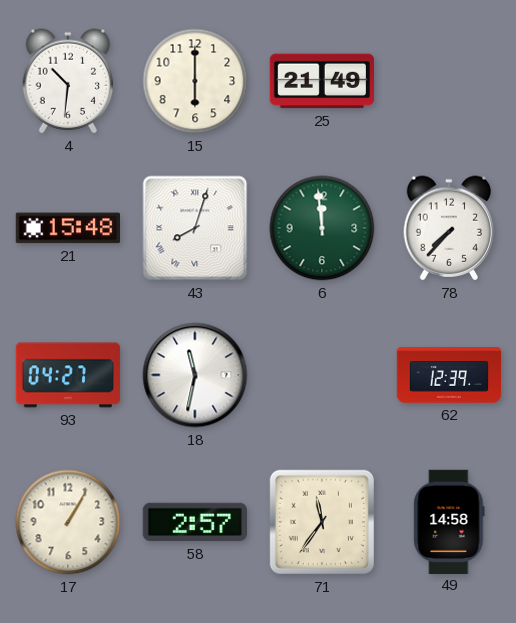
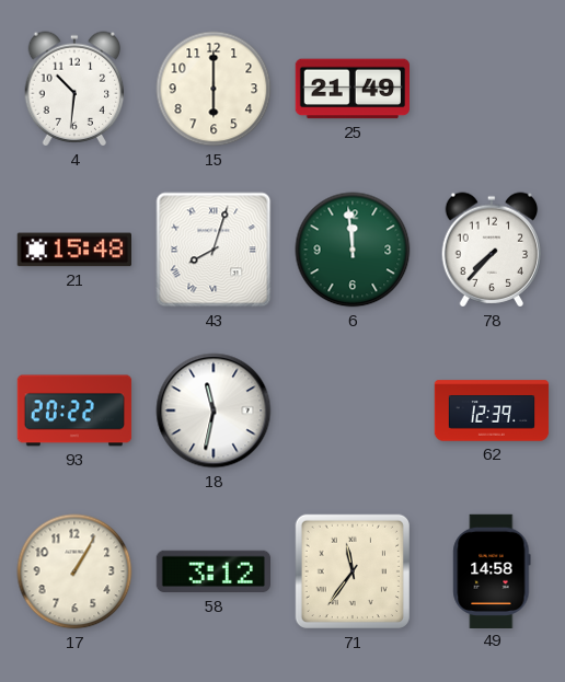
93: 04:27 -> 20:22
58: 2:57 -> 3:12
